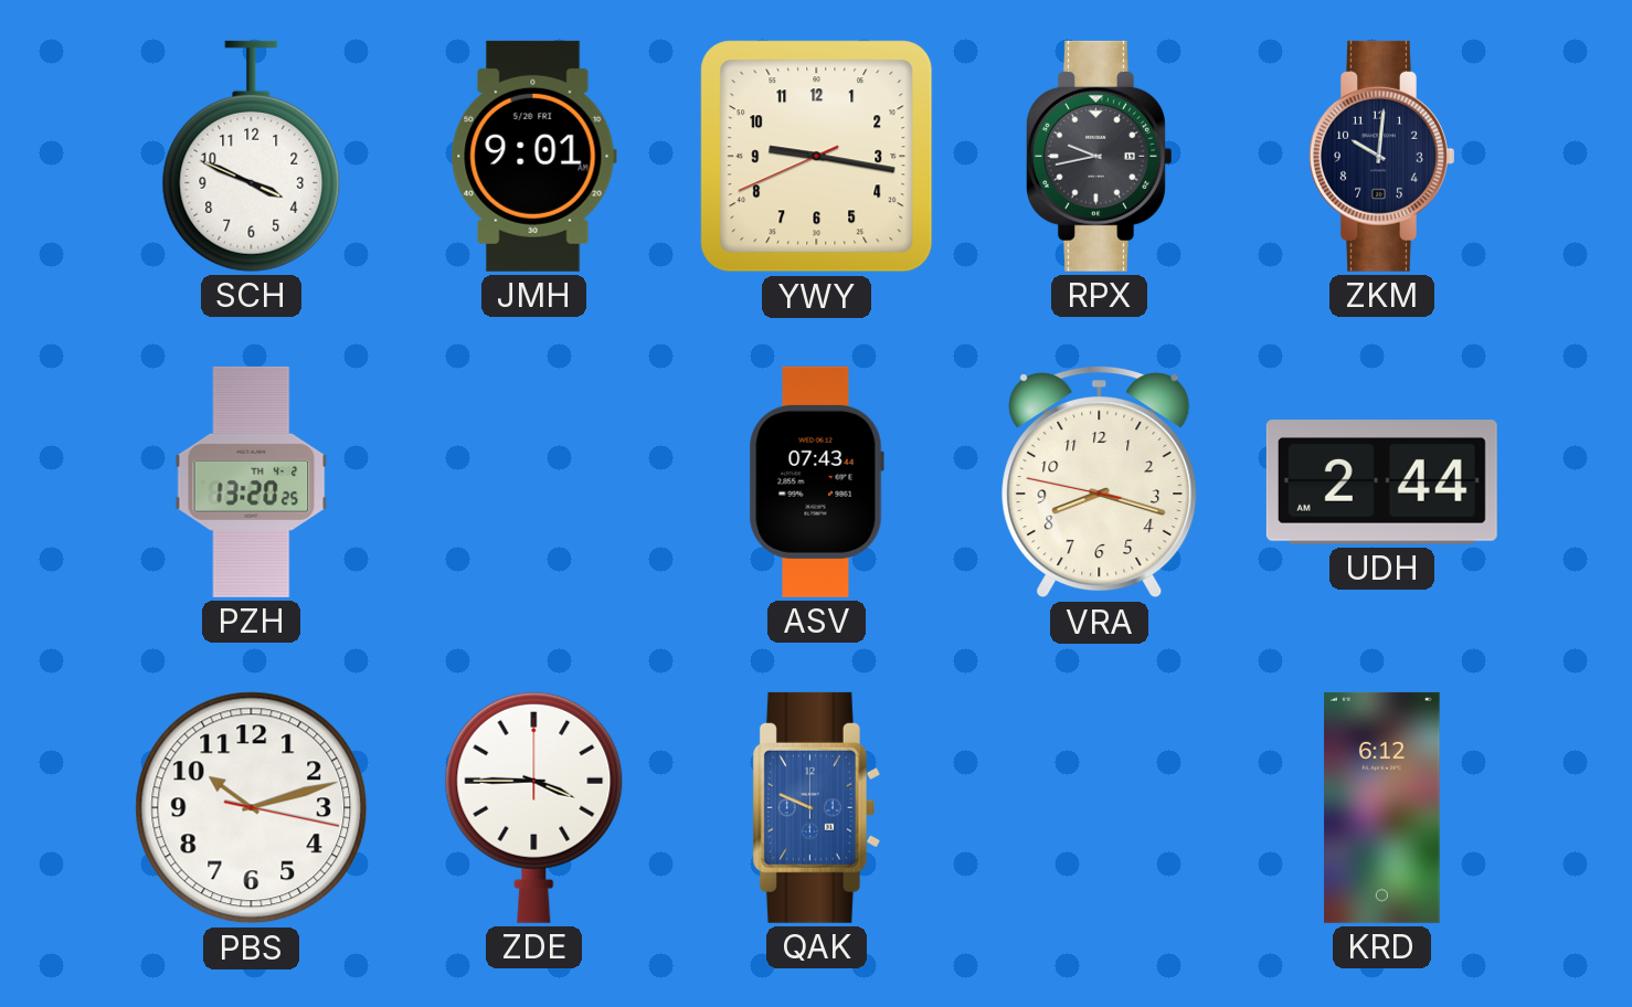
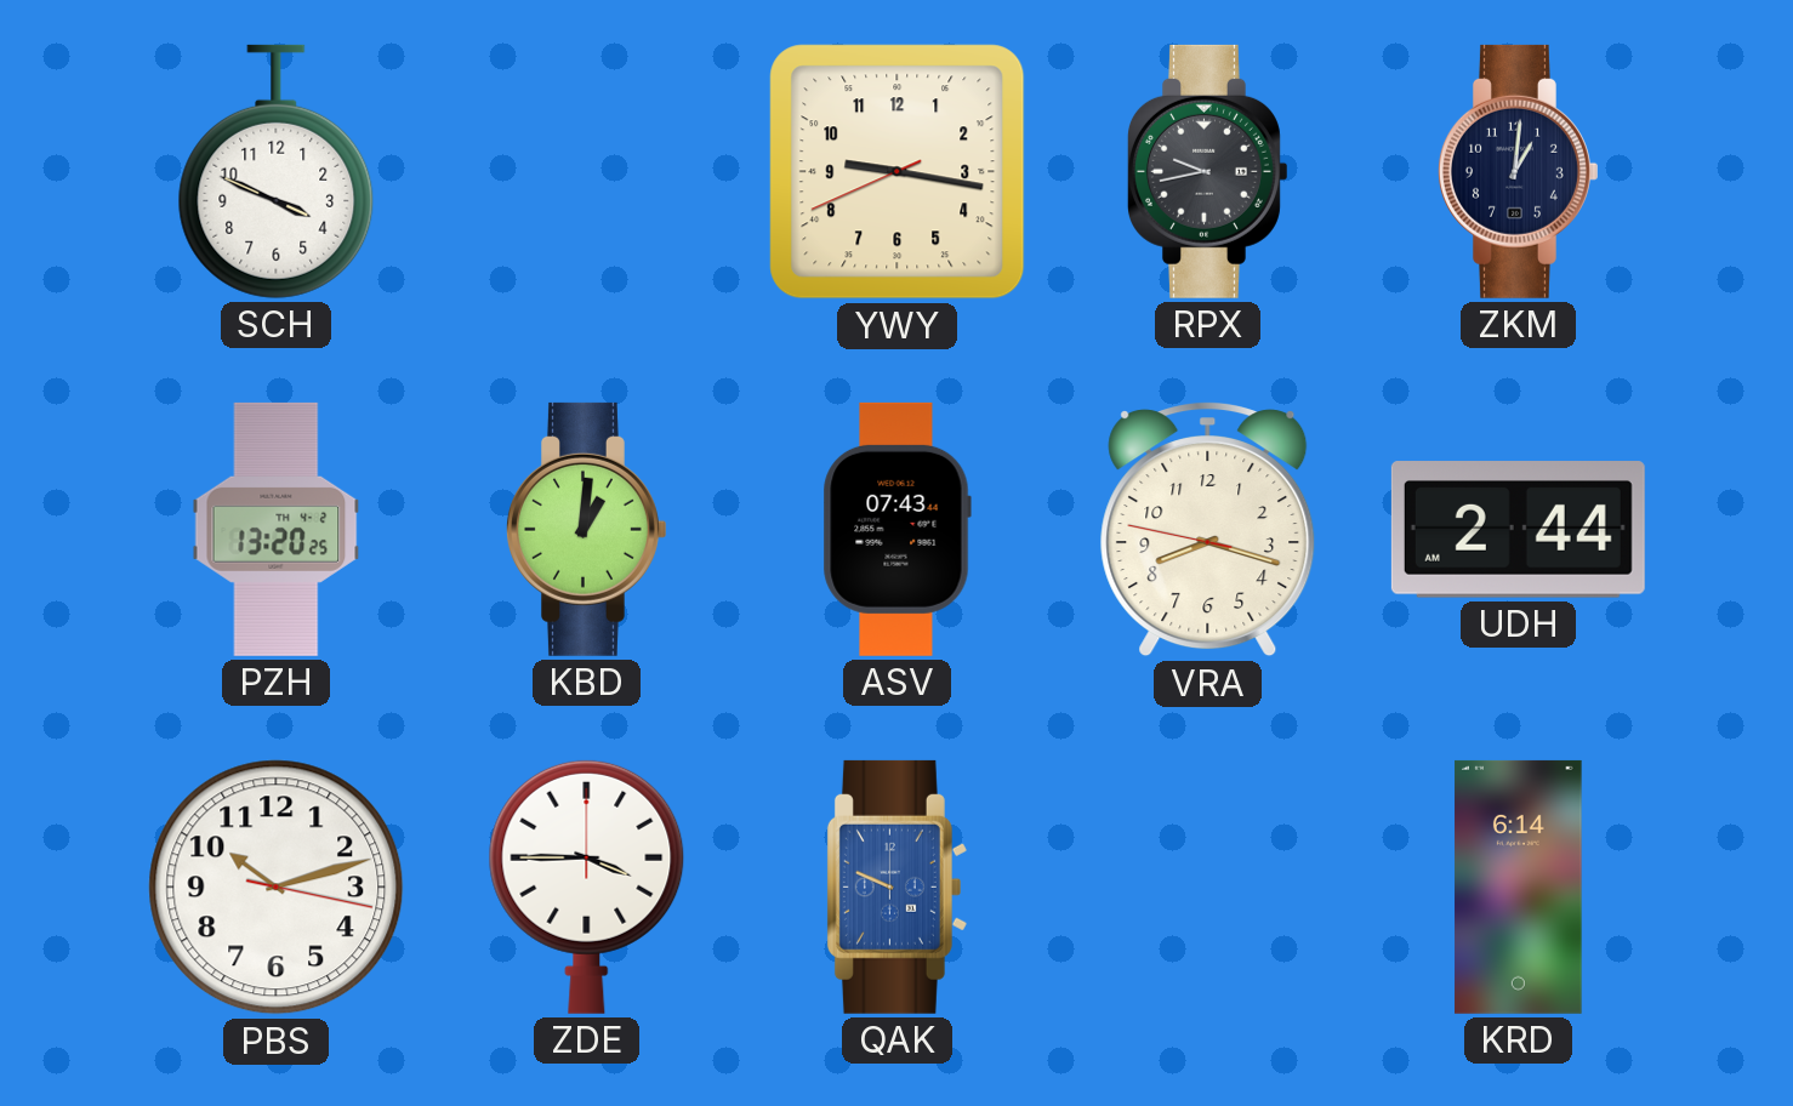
JMH: 9:01 -> none
ZKM: 10:01 -> 1:01
KBD: none -> 1:01
KRD: 6:12 -> 6:14
